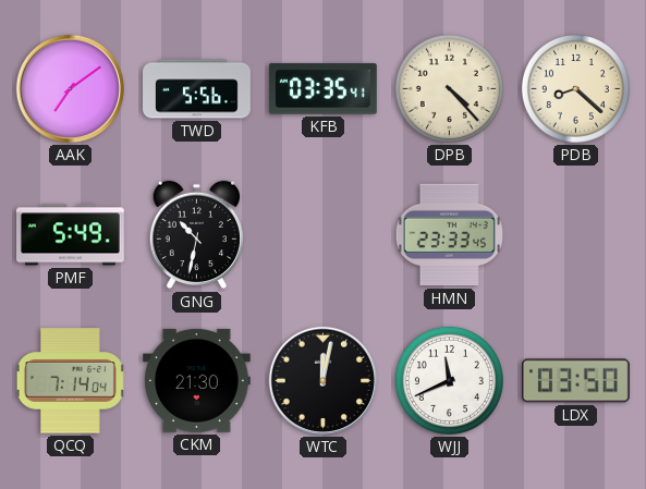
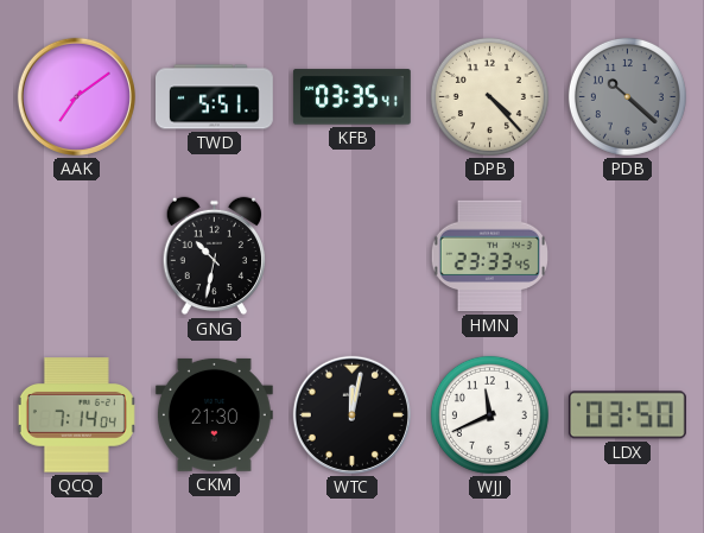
TWD: 5:56 -> 5:51
PDB: 8:22 -> 10:22
PDB dial: cream -> grey
PMF: 5:49 -> none
